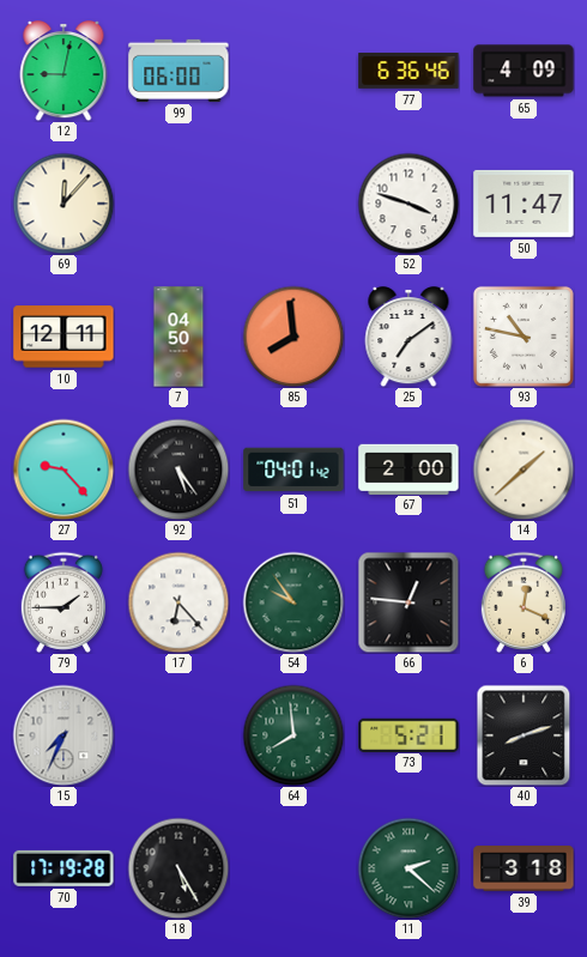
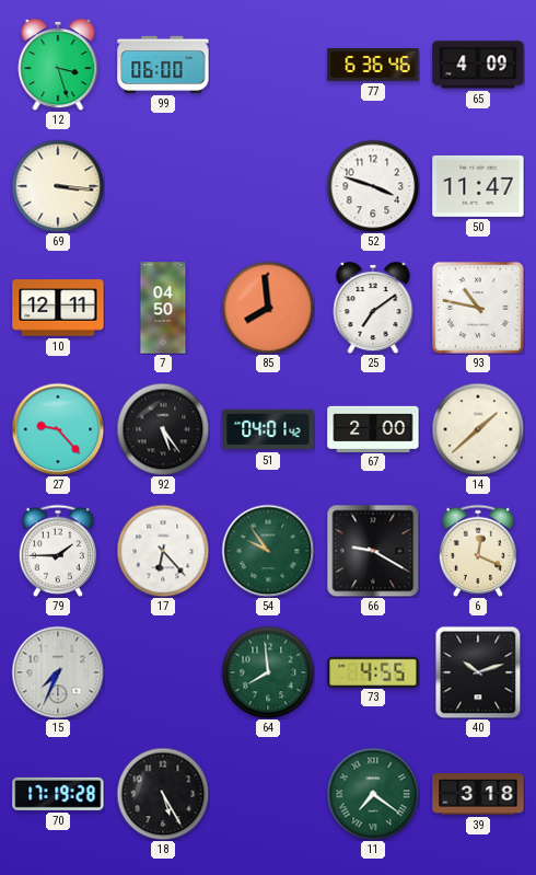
12: 9:02 -> 3:27
69: 12:07 -> 3:16
66: 12:46 -> 9:20
73: 5:21 -> 4:55
40: 8:12 -> 10:12
11: 2:22 -> 7:21
